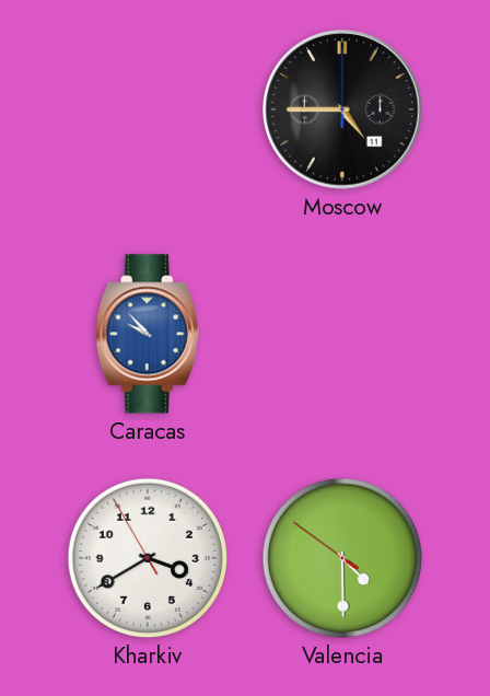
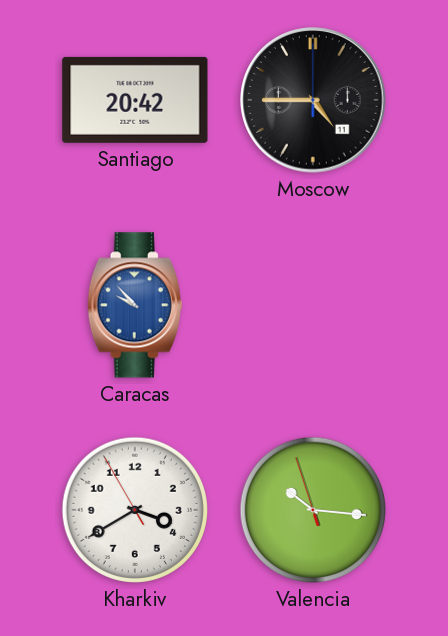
Santiago: none -> 20:42
Valencia: 4:29 -> 10:15
